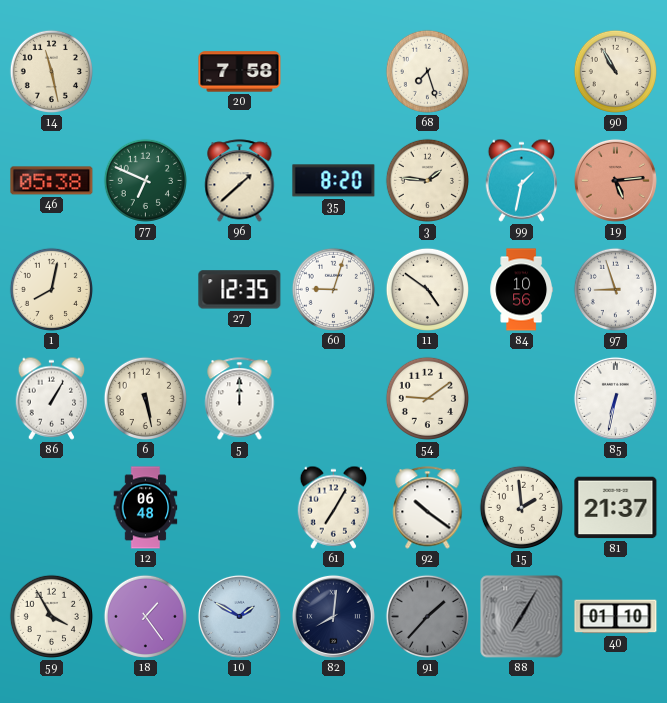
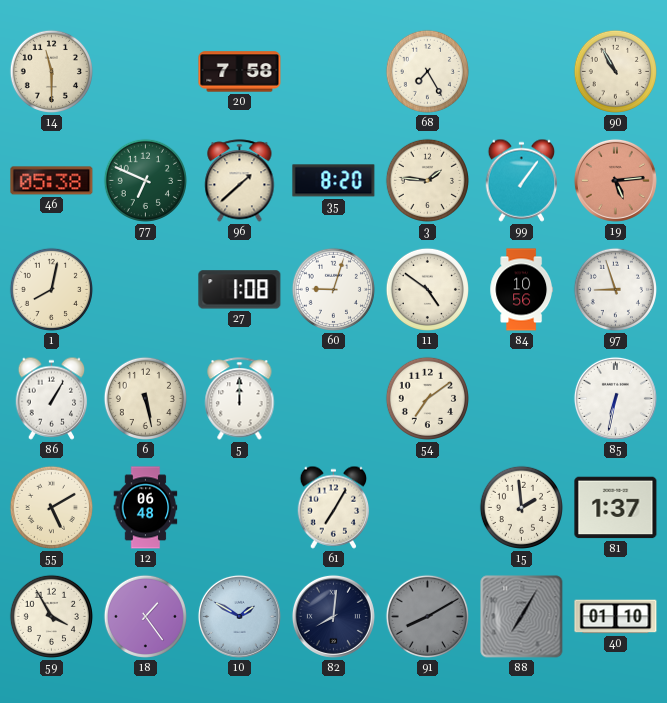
14: 11:28 -> 11:30
68: 7:27 -> 7:25
99: 1:32 -> 1:06
27: 12:35 -> 1:08
54: 9:09 -> 7:09
55: none -> 5:10
92: 10:21 -> none
81: 21:37 -> 1:37
91: 1:37 -> 8:10
